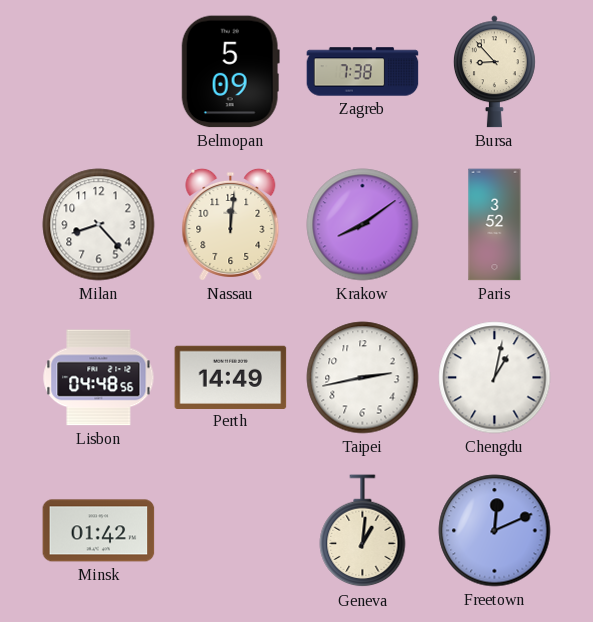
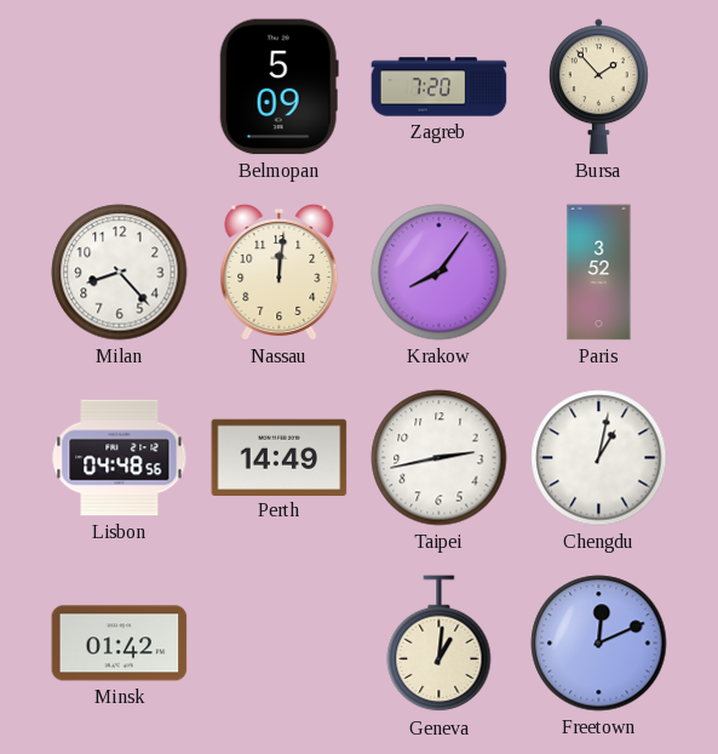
Zagreb: 7:38 -> 7:20
Bursa: 8:53 -> 1:53
Krakow: 8:09 -> 8:06
